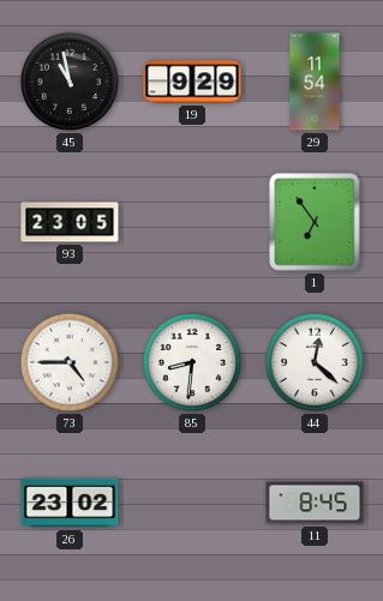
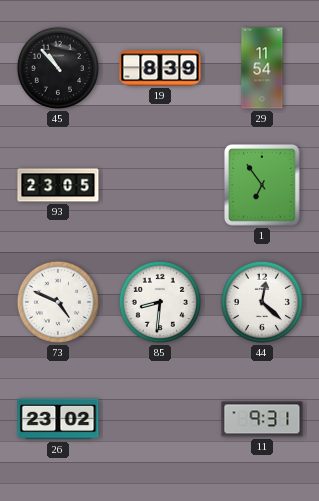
45: 10:58 -> 10:53
19: 9:29 -> 8:39
73: 4:45 -> 4:49
11: 8:45 -> 9:31
